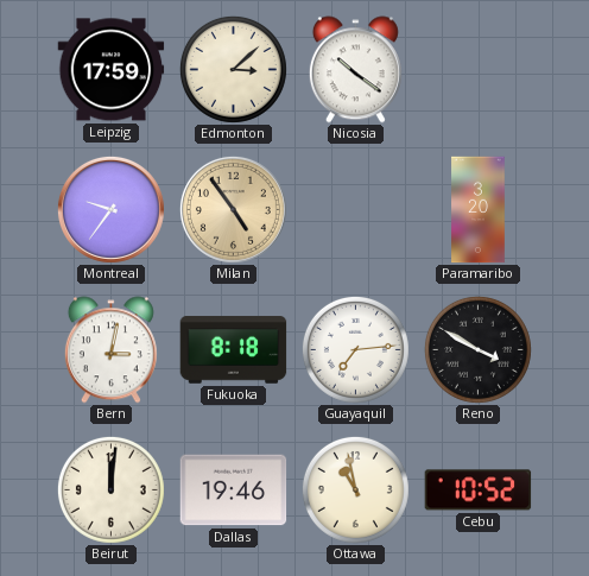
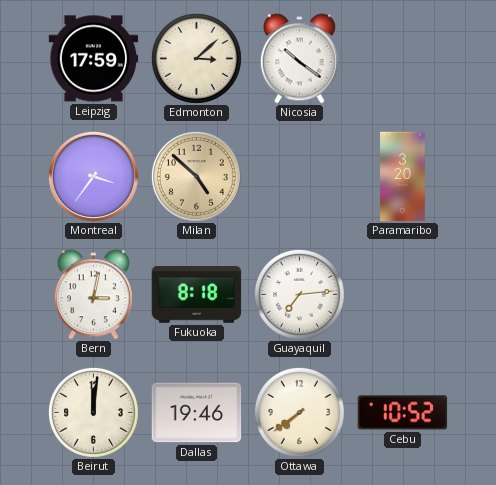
Montreal: 9:36 -> 3:36
Milan: 4:54 -> 4:52
Reno: 3:50 -> none
Ottawa: 10:58 -> 7:39
